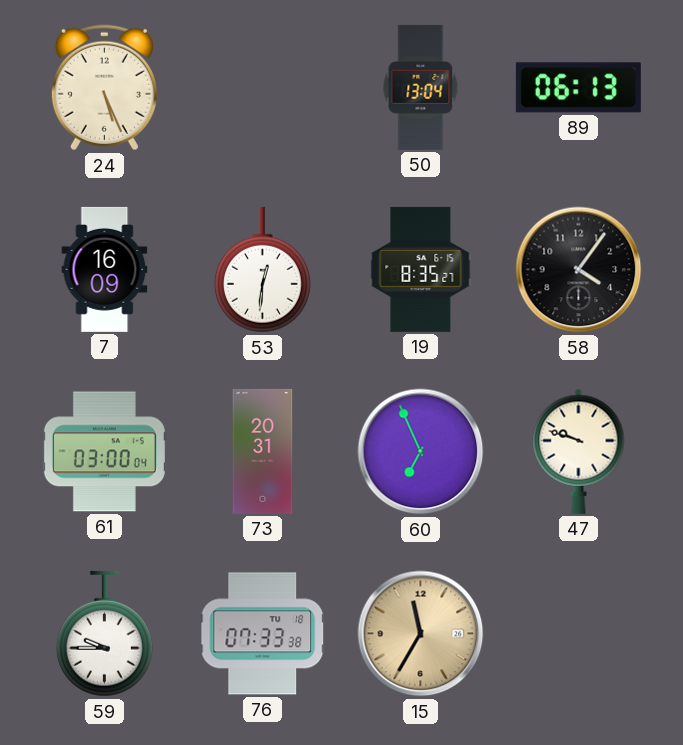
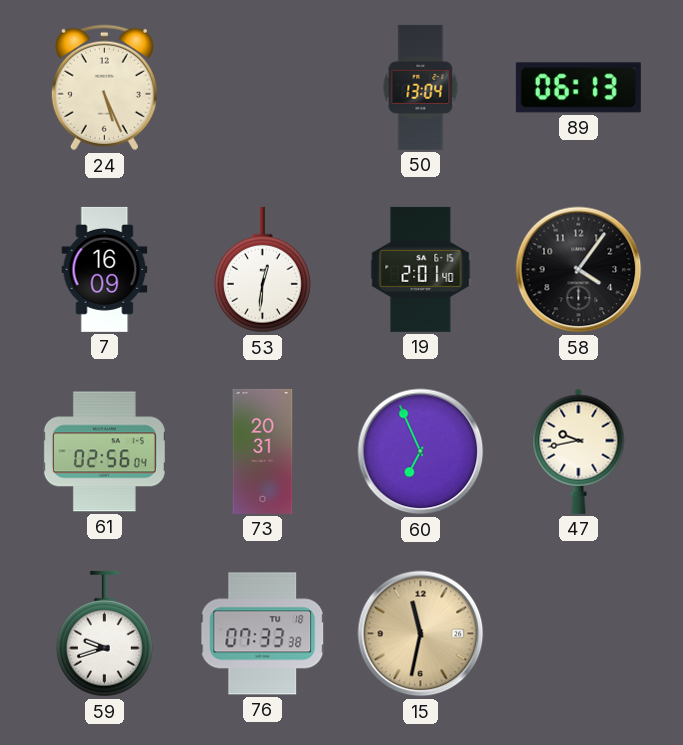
19: 8:35 -> 2:01
61: 03:00 -> 02:56
47: 9:48 -> 9:43
59: 9:45 -> 9:42
15: 11:35 -> 11:32
